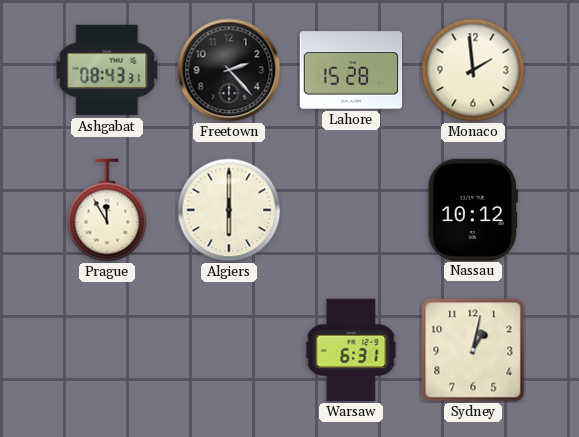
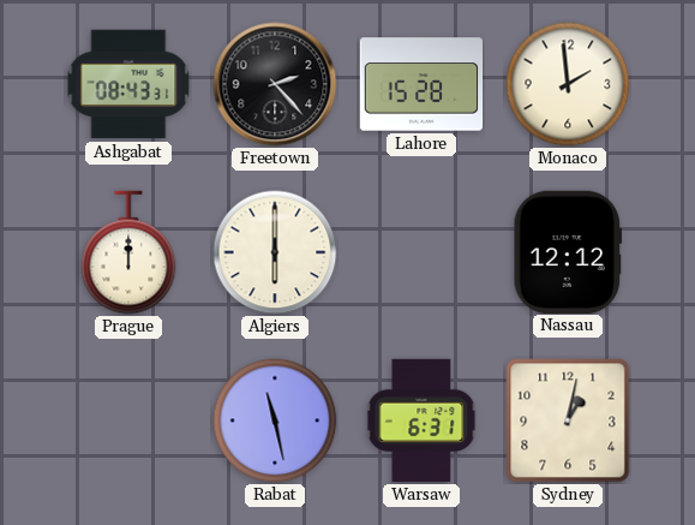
Prague: 11:55 -> 12:00
Nassau: 10:12 -> 12:12
Rabat: none -> 11:28
